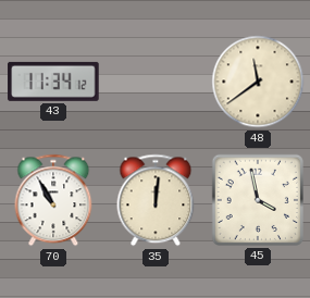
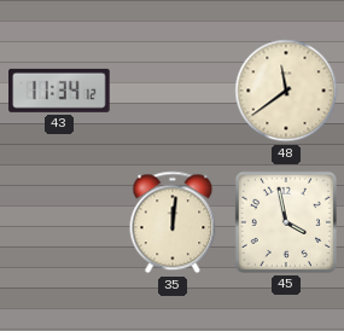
70: 10:55 -> none
